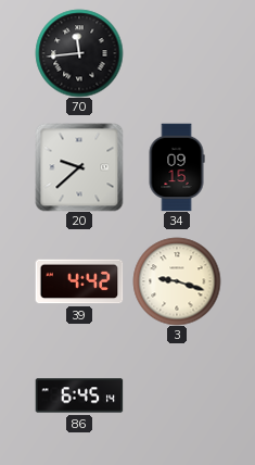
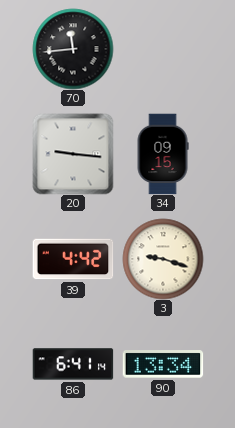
20: 9:38 -> 9:16
86: 6:45 -> 6:41
90: none -> 13:34
